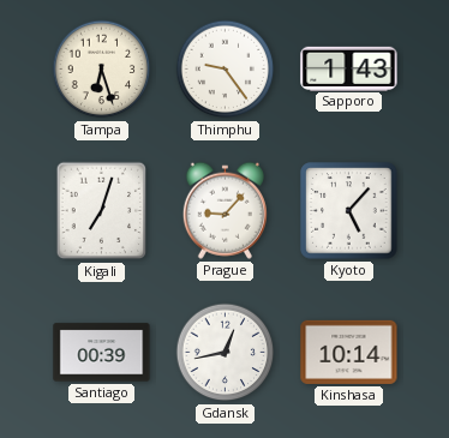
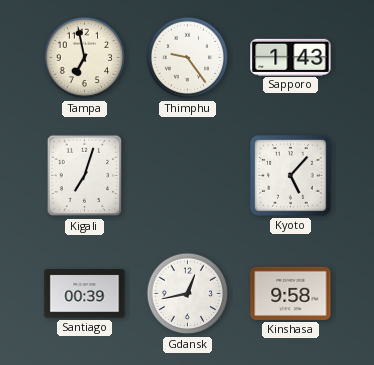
Tampa: 6:27 -> 6:58
Prague: 9:07 -> none
Kinshasa: 10:14 -> 9:58
